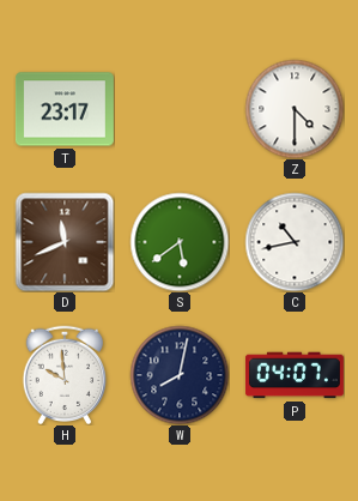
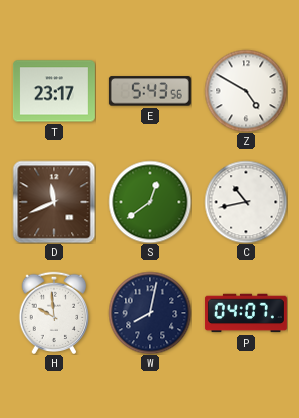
E: none -> 5:43
Z: 4:30 -> 4:50
S: 5:39 -> 12:39
